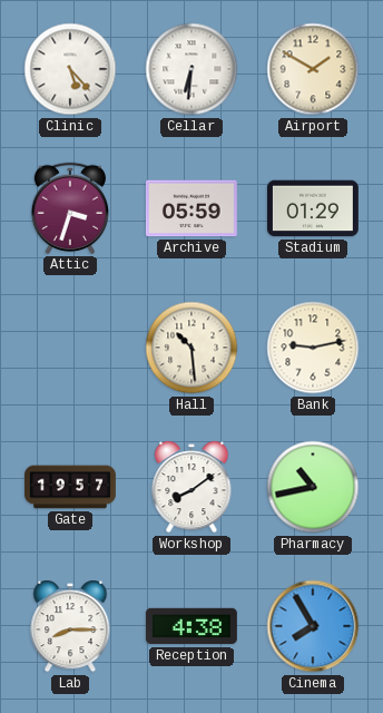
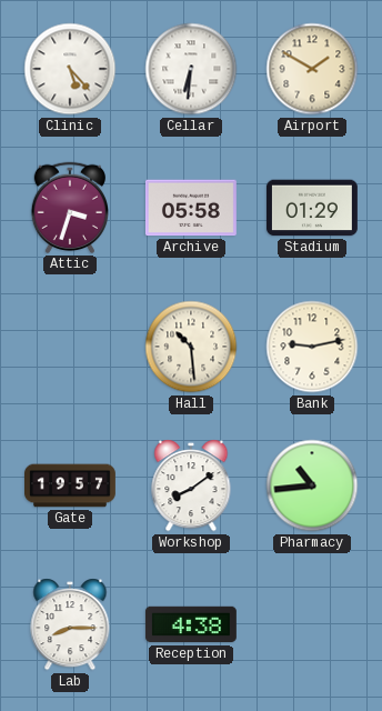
Archive: 05:59 -> 05:58
Pharmacy: 10:43 -> 10:44
Cinema: 7:55 -> none
